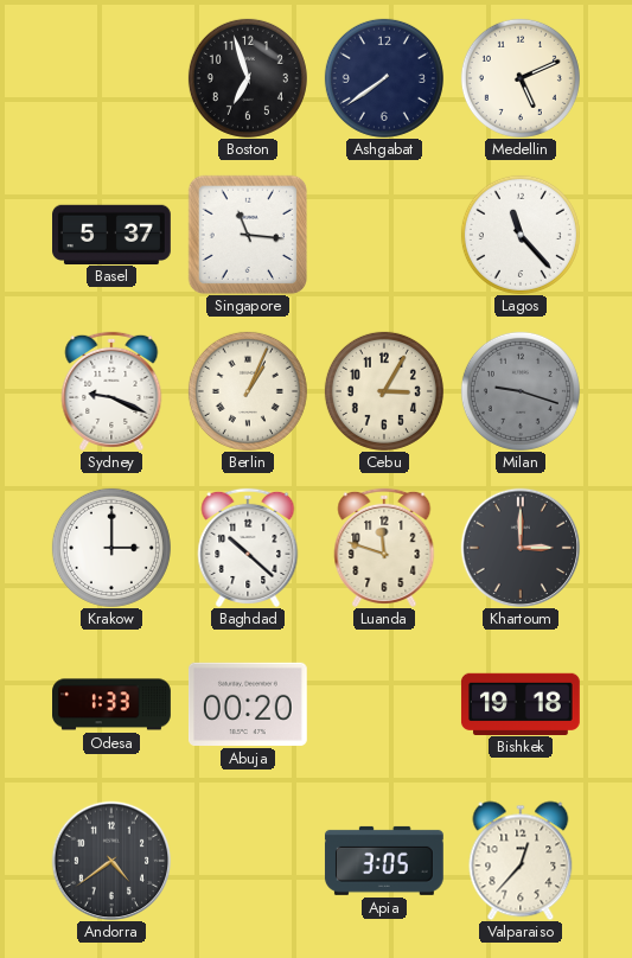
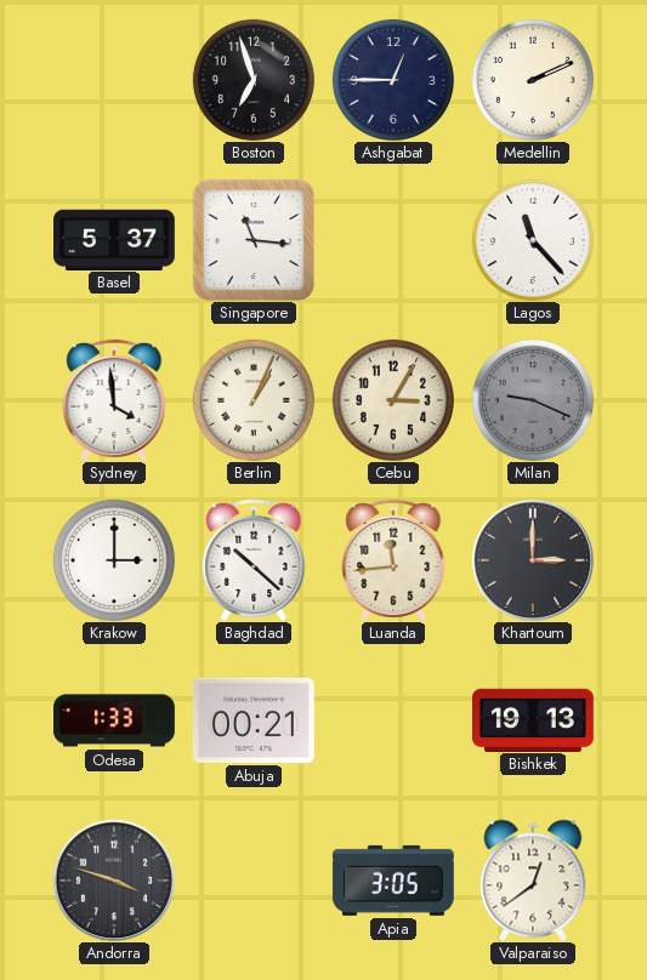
Ashgabat: 7:39 -> 12:45
Medellin: 5:11 -> 2:11
Sydney: 9:19 -> 3:59
Milan: 9:18 -> 9:19
Luanda: 11:48 -> 11:44
Abuja: 00:20 -> 00:21
Bishkek: 19:18 -> 19:13
Andorra: 4:39 -> 3:48
Valparaiso: 12:37 -> 12:39
